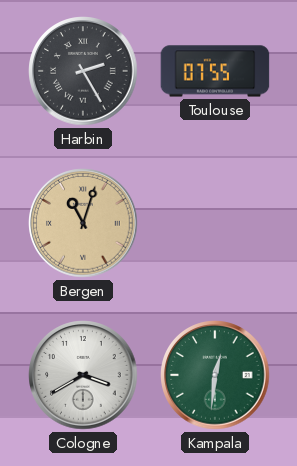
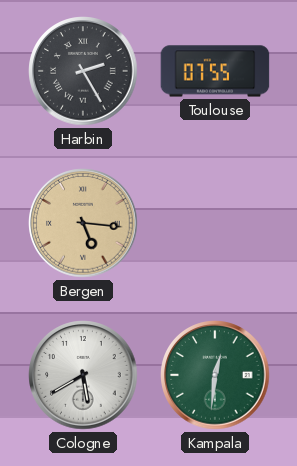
Bergen: 11:03 -> 5:16
Cologne: 3:40 -> 5:40
